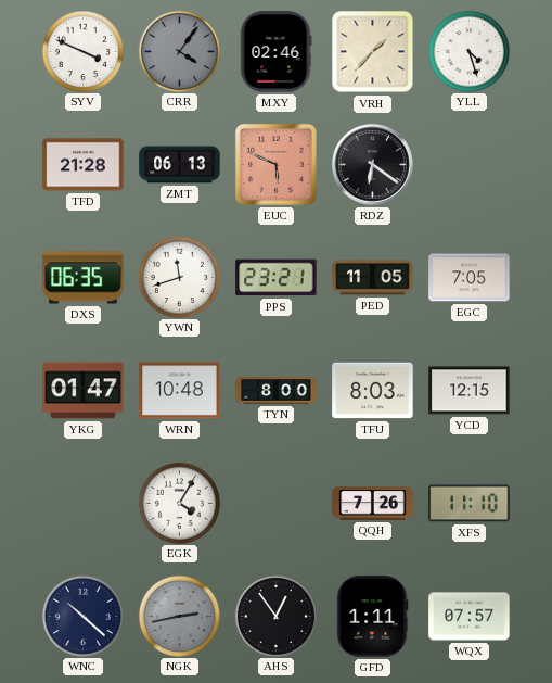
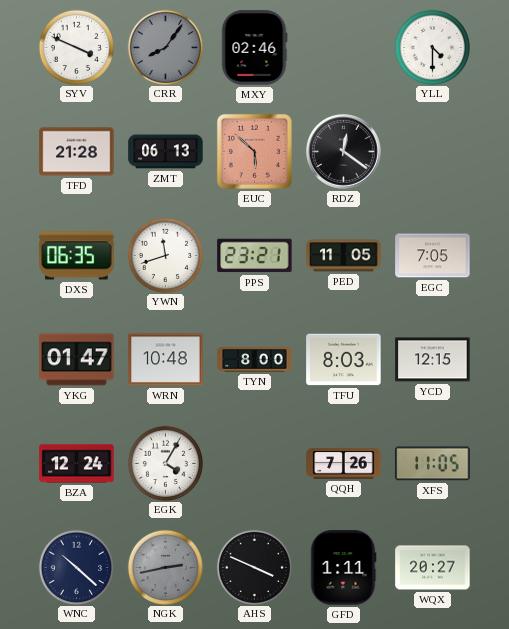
CRR: 4:06 -> 8:06
VRH: 1:37 -> none
YLL: 4:27 -> 4:30
EUC: 5:49 -> 5:52
RDZ: 6:21 -> 12:21
BZA: none -> 12:24
XFS: 11:10 -> 11:05
AHS: 12:54 -> 3:49
WQX: 07:57 -> 20:27
